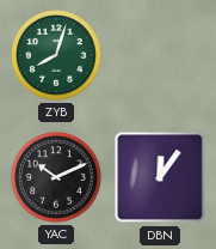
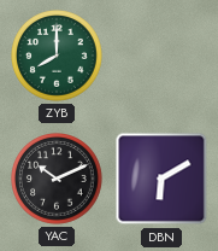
ZYB: 8:03 -> 8:00
DBN: 12:06 -> 6:10
